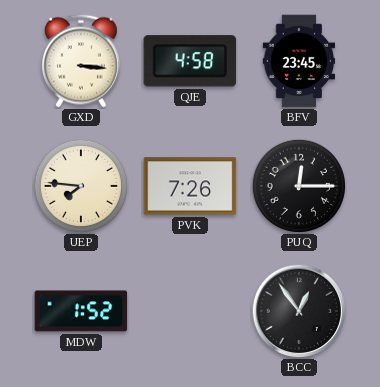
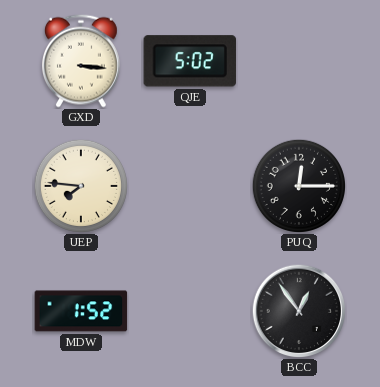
QJE: 4:58 -> 5:02
BFV: 23:45 -> none
PVK: 7:26 -> none
